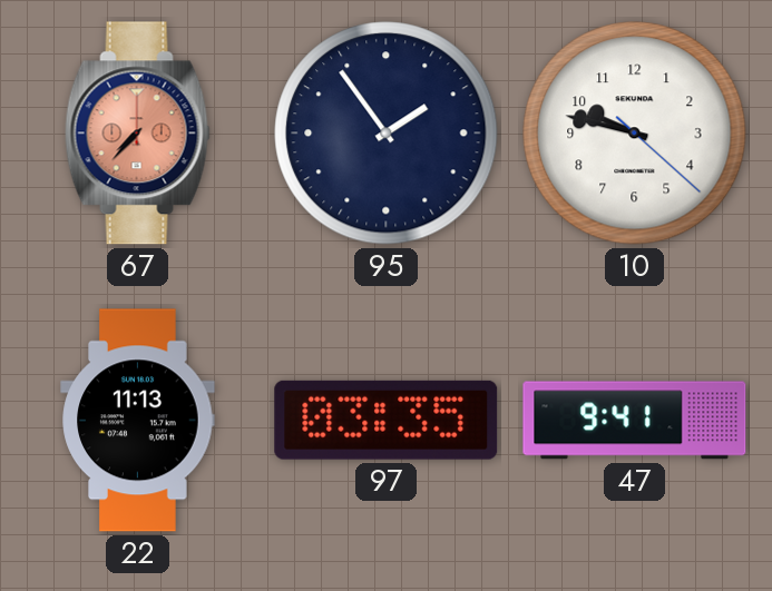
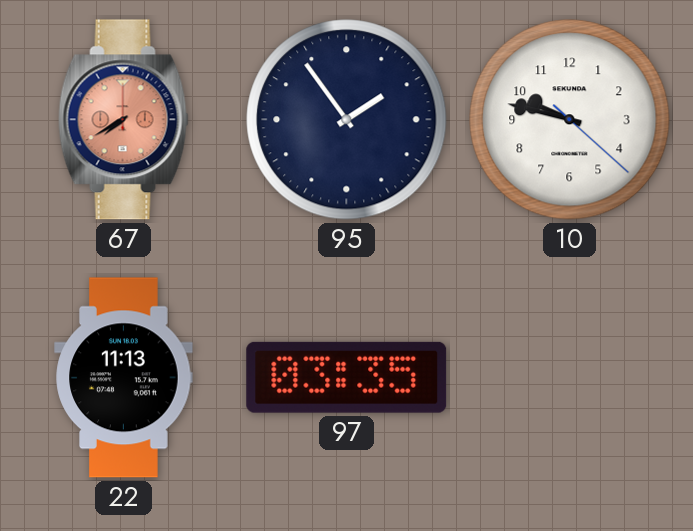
67: 7:37 -> 7:40
47: 9:41 -> none
